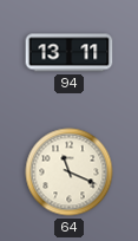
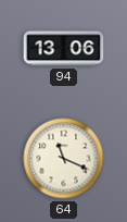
94: 13:11 -> 13:06
